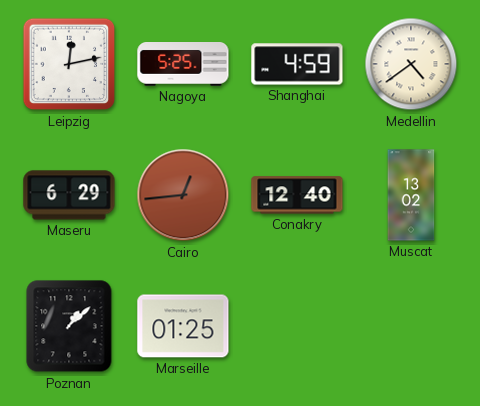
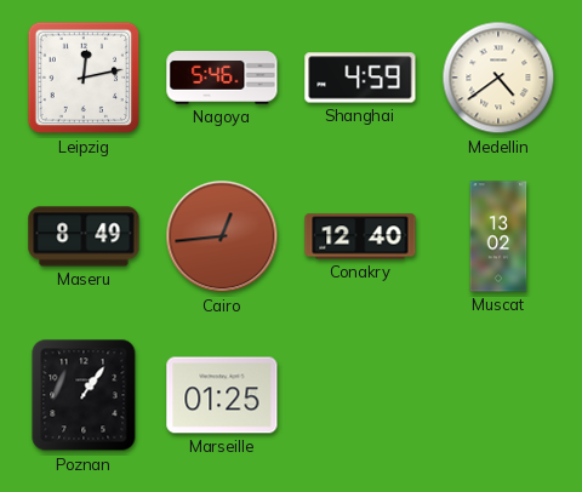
Nagoya: 5:25 -> 5:46
Maseru: 6:29 -> 8:49
Poznan: 1:08 -> 1:06
